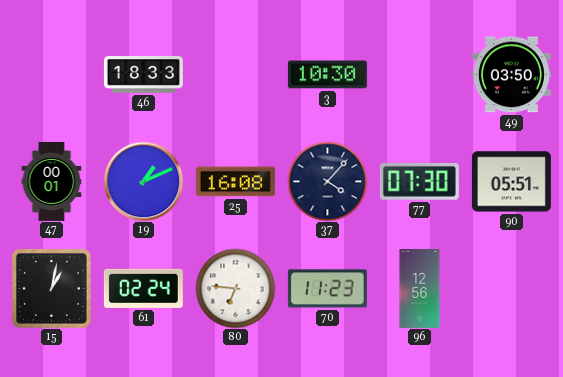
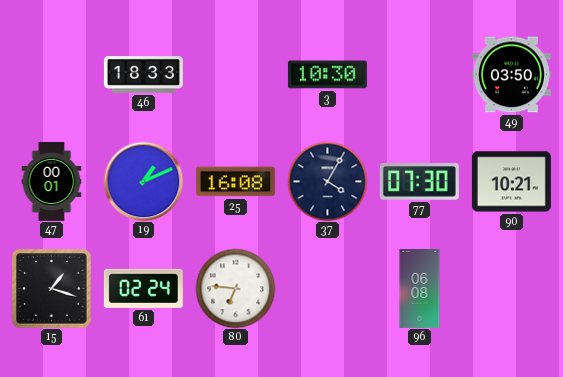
37: 4:07 -> 4:05
90: 05:51 -> 10:21
15: 1:02 -> 1:18
70: 11:23 -> none
96: 12:56 -> 06:08
